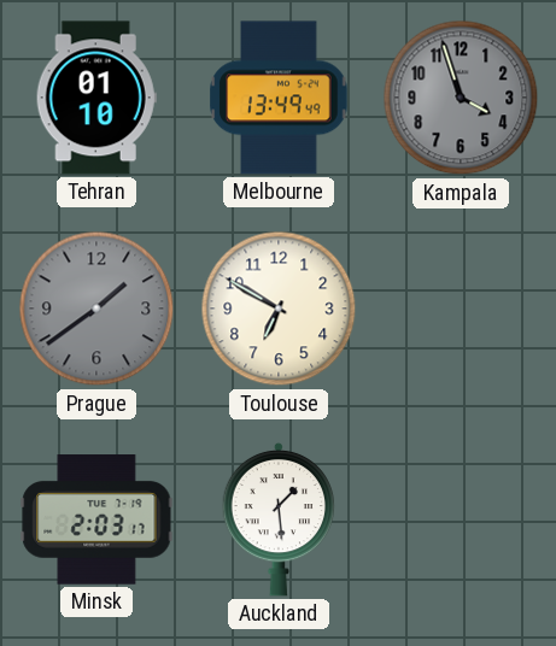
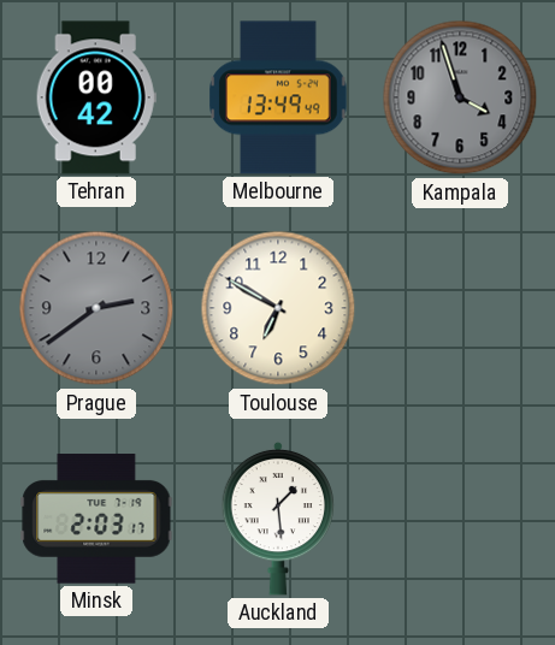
Tehran: 01:10 -> 00:42
Prague: 1:39 -> 2:39
